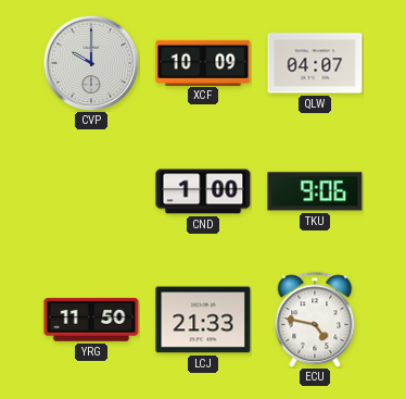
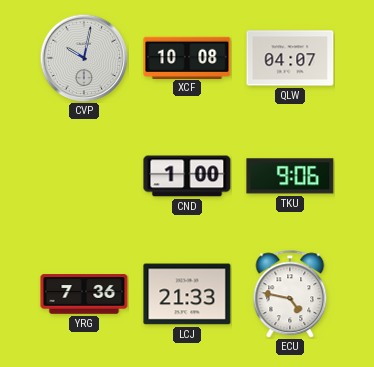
CVP: 10:00 -> 10:02
XCF: 10:09 -> 10:08
YRG: 11:50 -> 7:36
